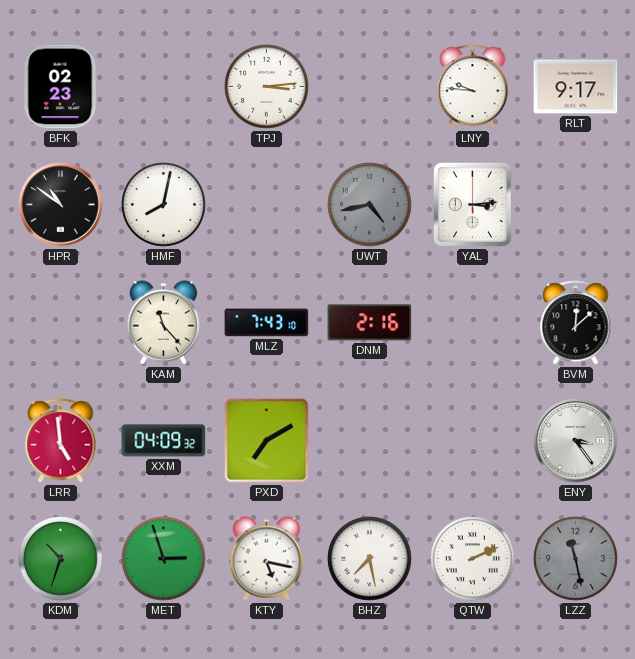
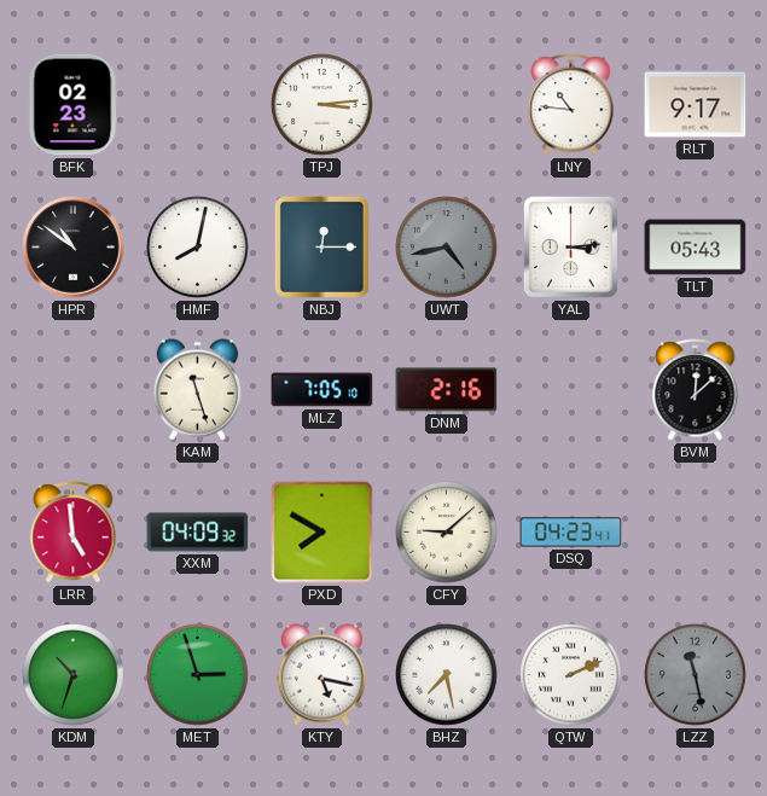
LNY: 9:46 -> 10:46
NBJ: none -> 12:15
TLT: none -> 05:43
KAM: 11:23 -> 11:27
MLZ: 7:43 -> 7:05
PXD: 7:10 -> 7:50
CFY: none -> 9:08
DSQ: none -> 04:23
ENY: 3:24 -> none
